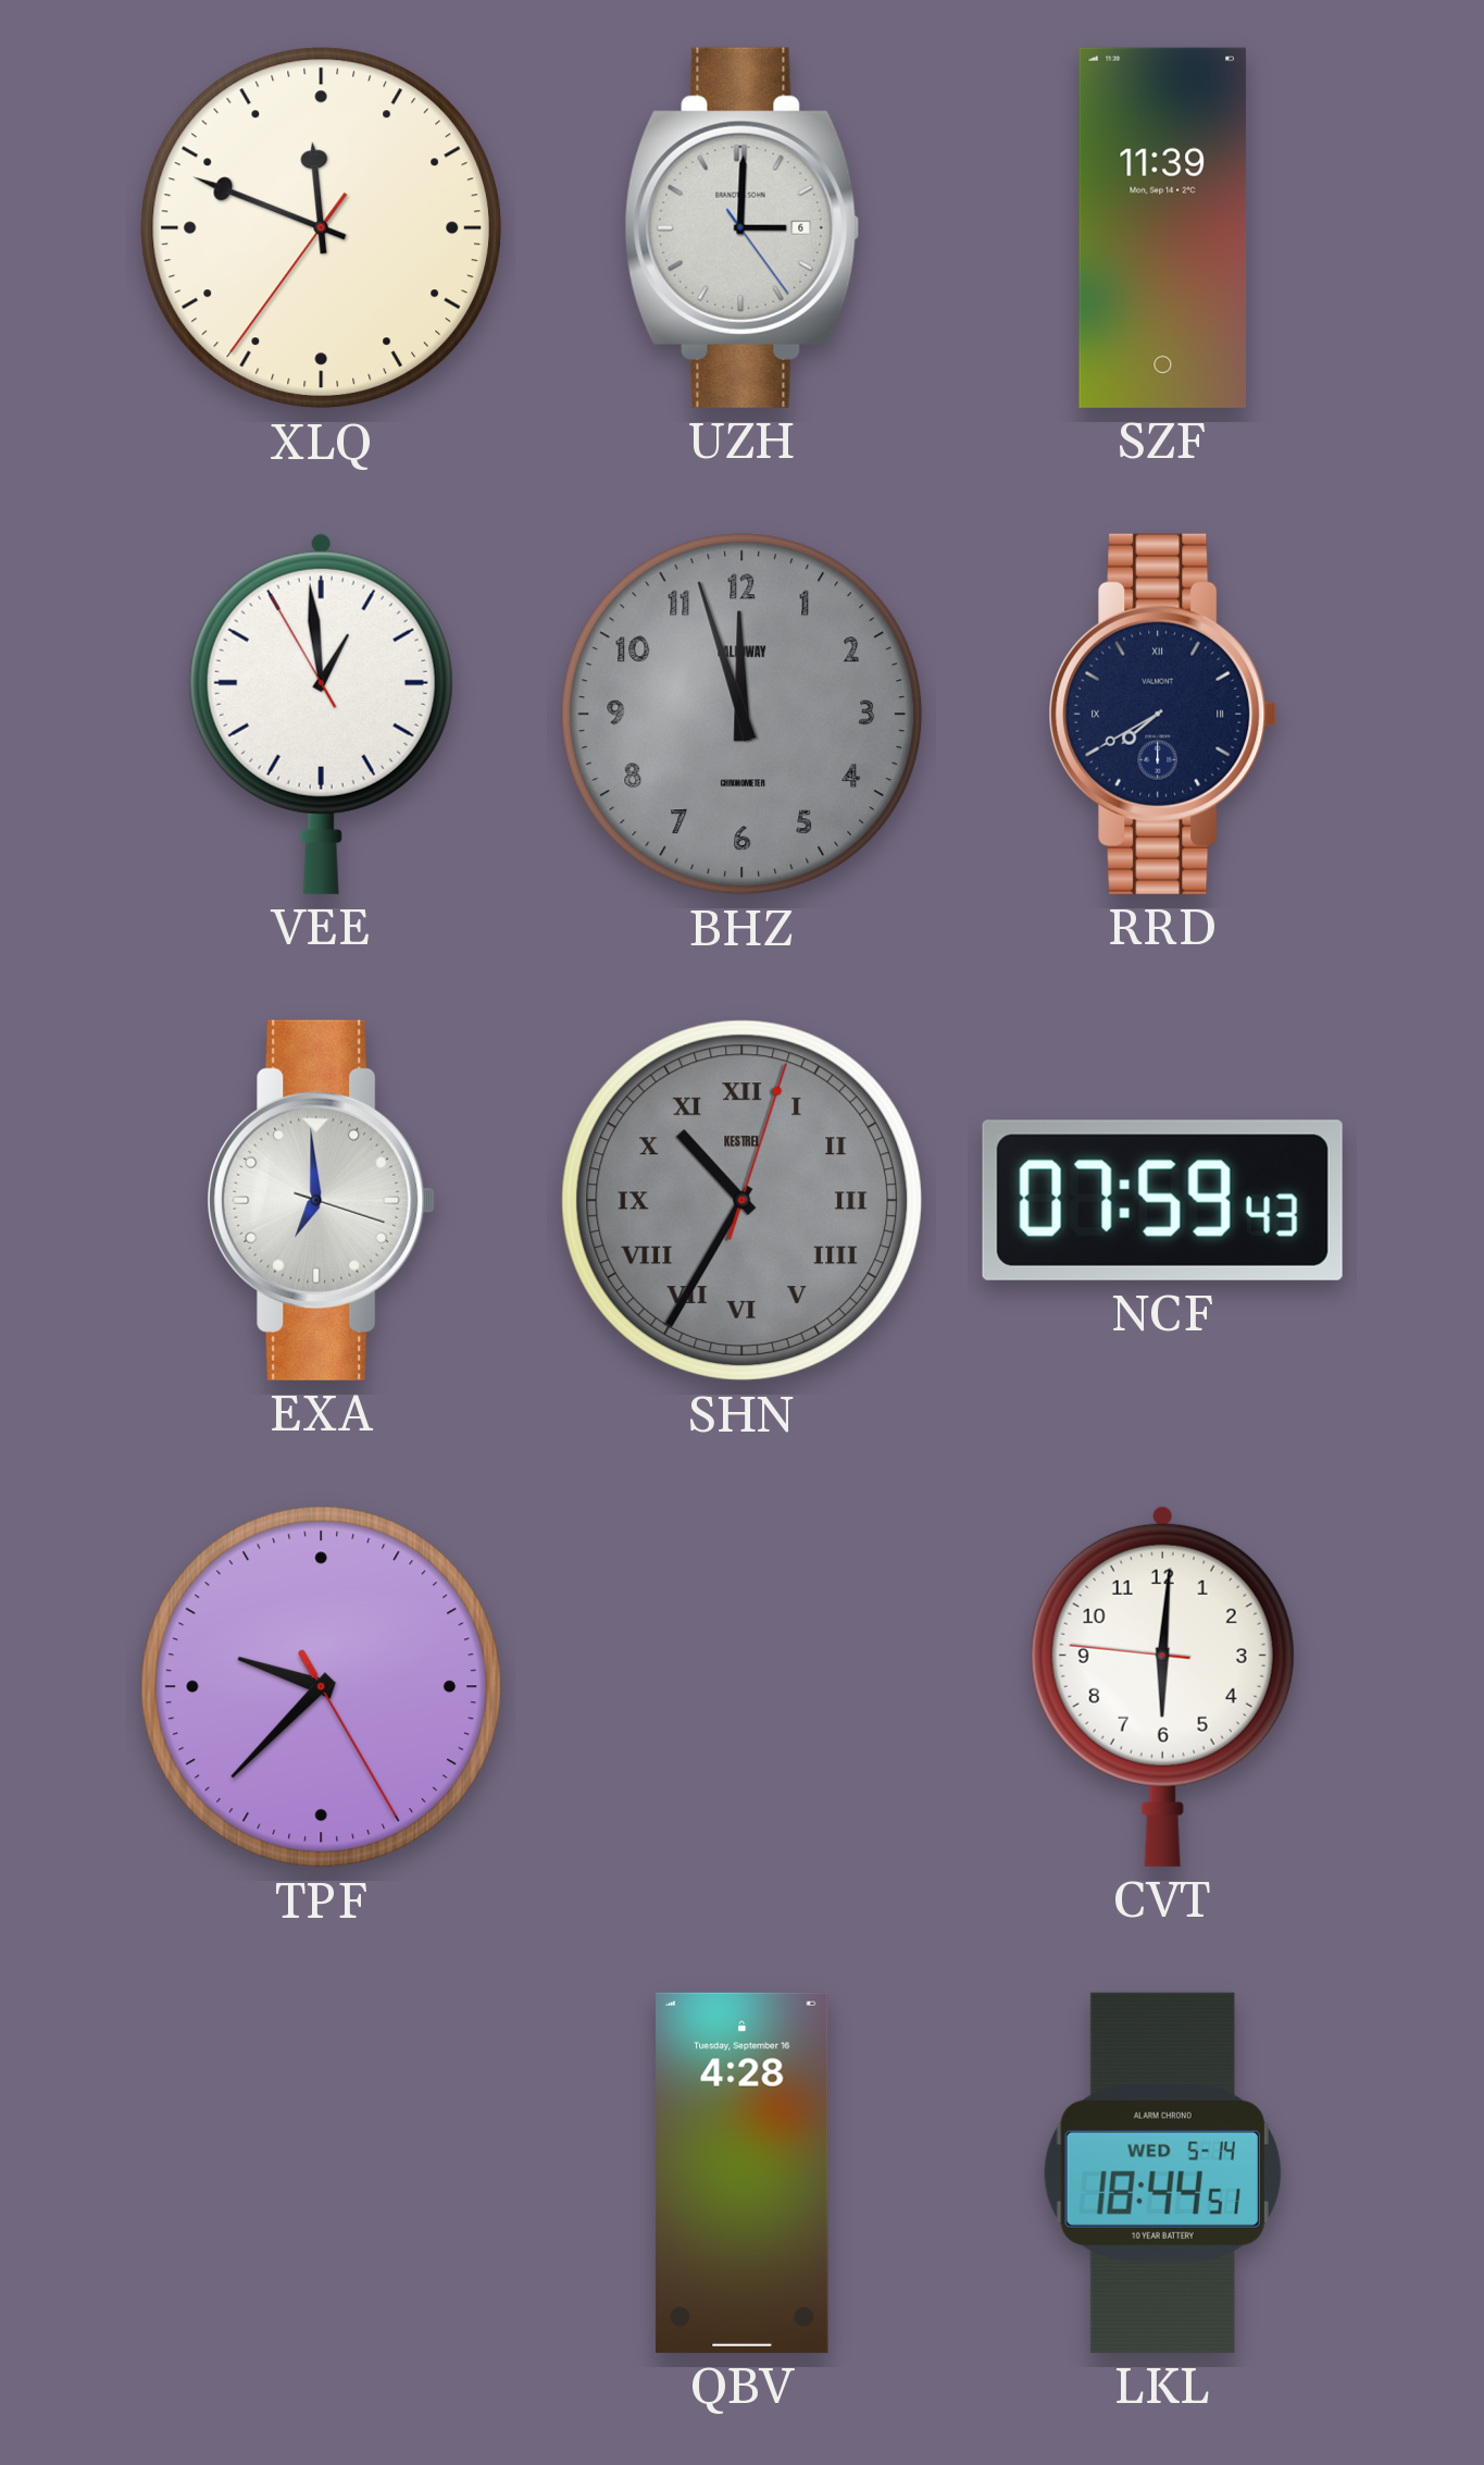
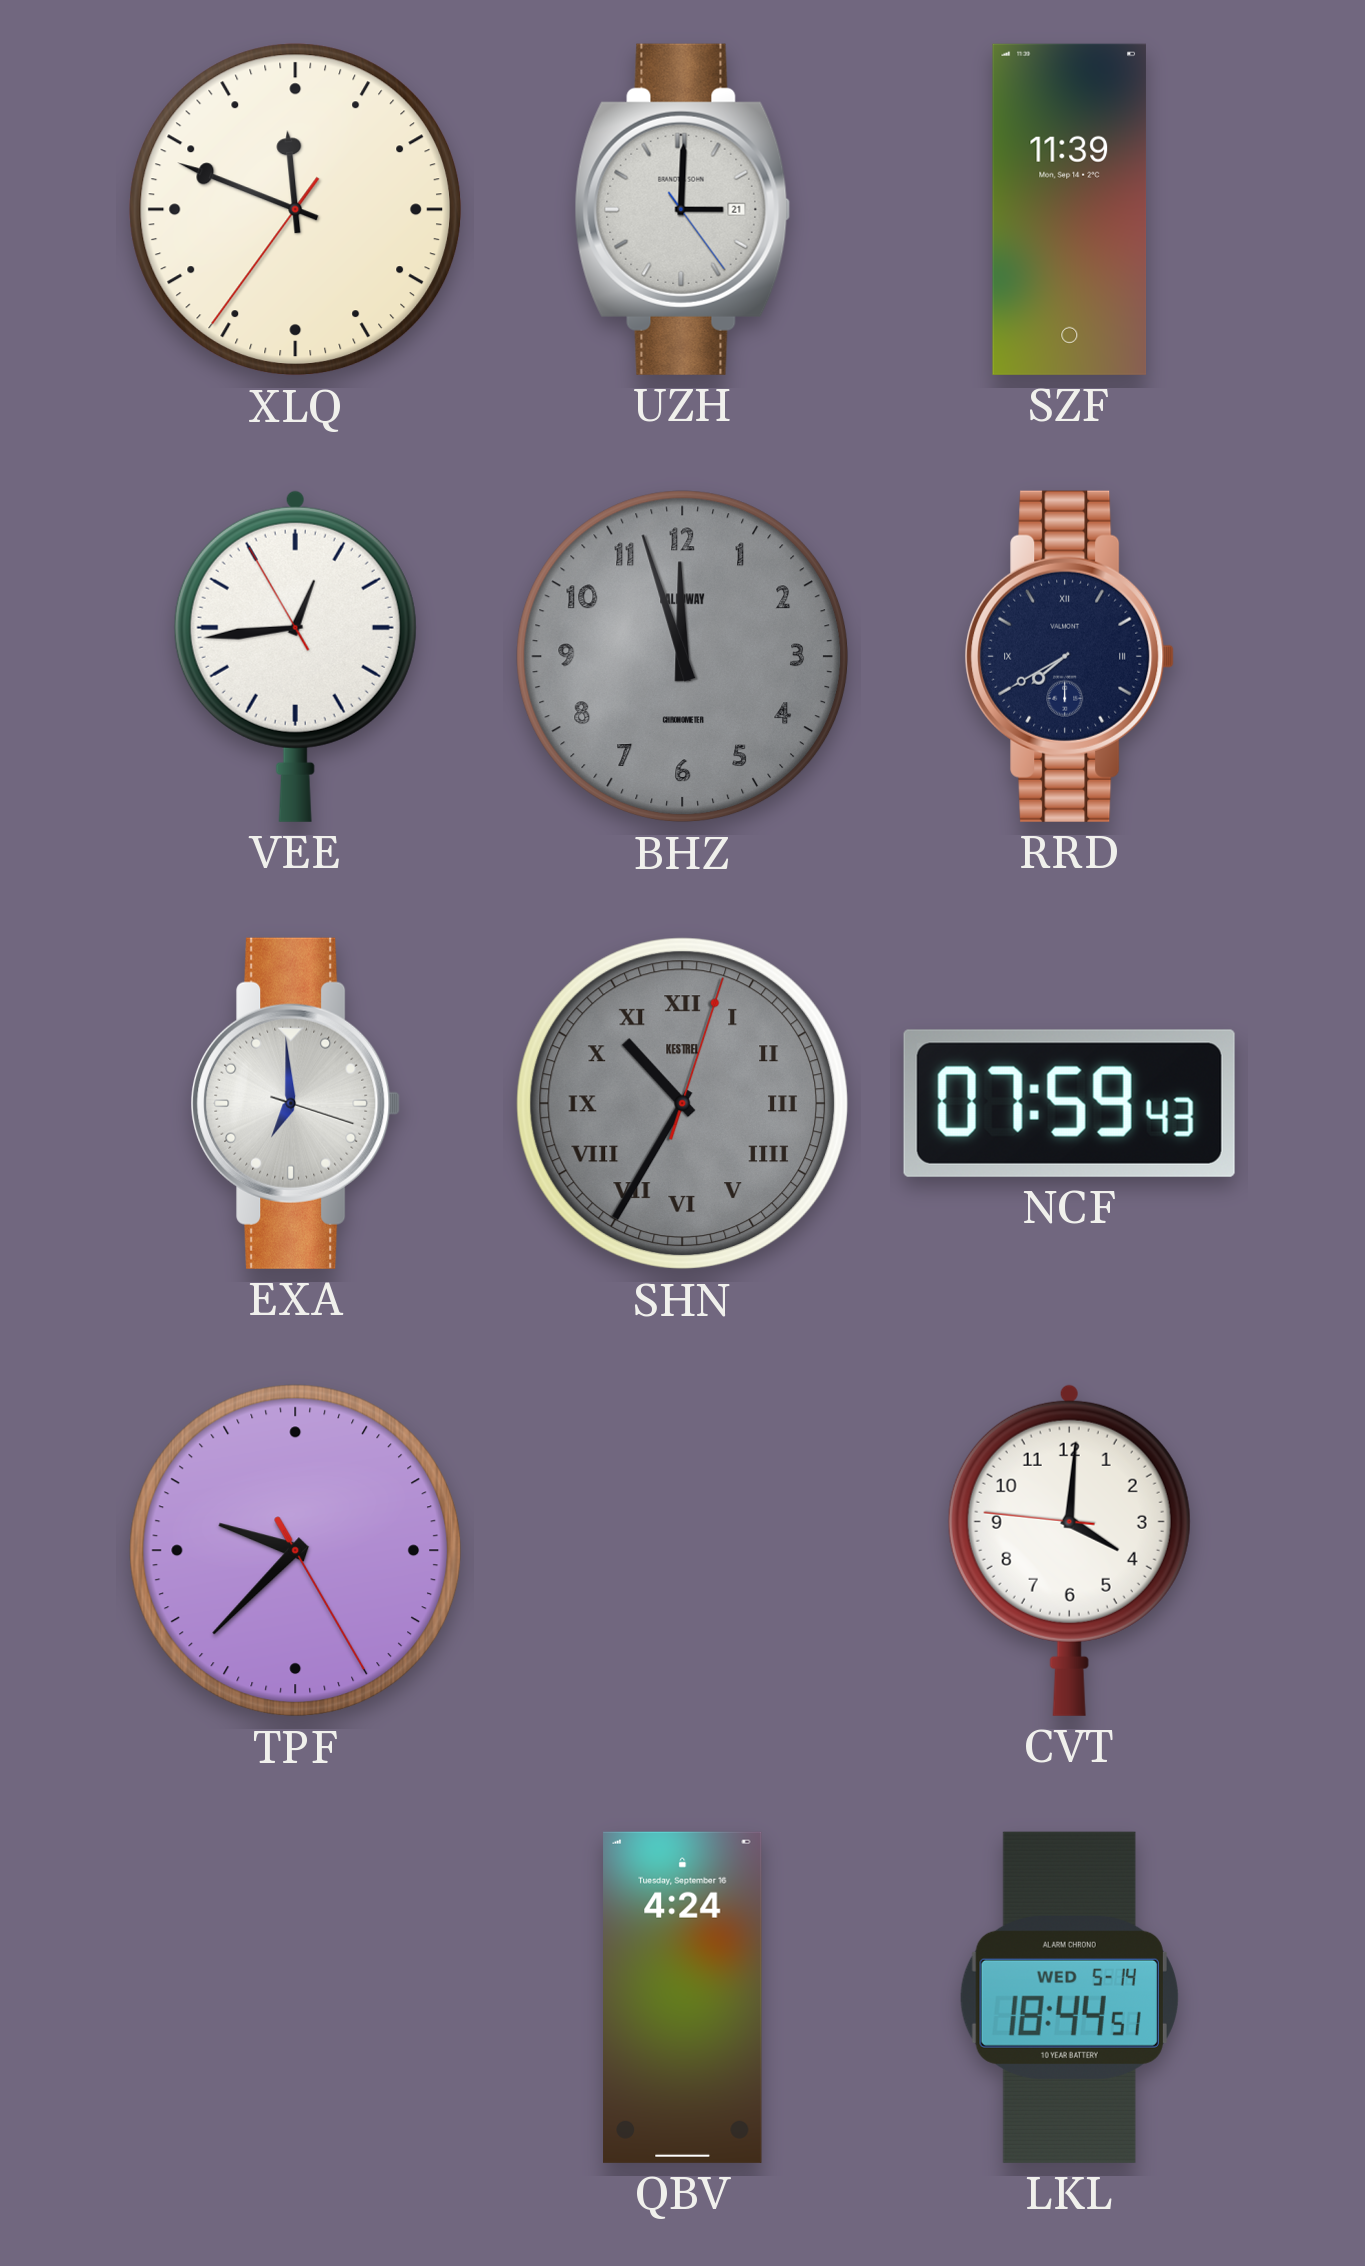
UZH date: 6 -> 21
VEE: 12:58 -> 12:43
CVT: 6:00 -> 4:00
QBV: 4:28 -> 4:24
